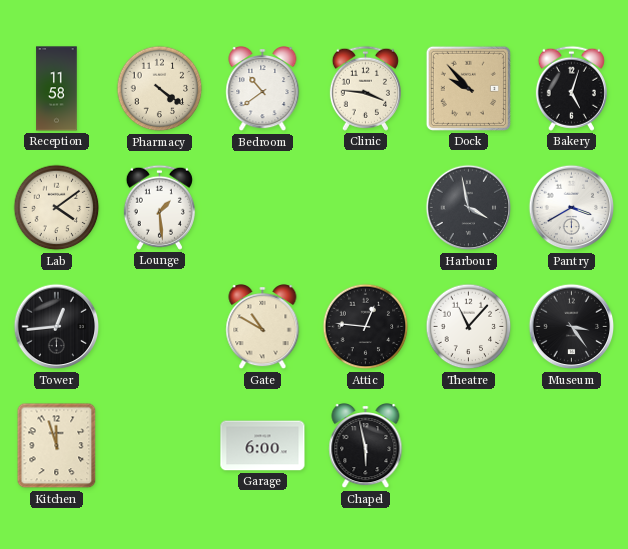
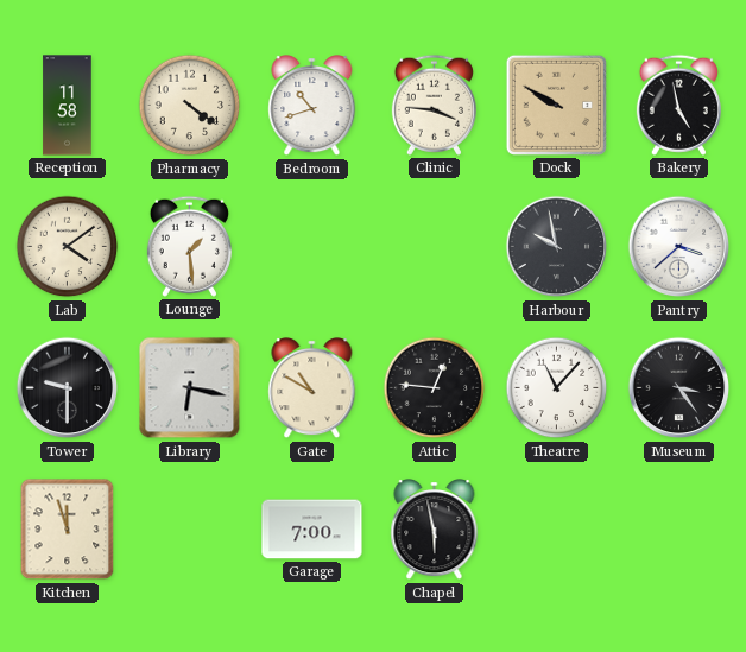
Bedroom: 10:39 -> 10:42
Dock: 9:53 -> 9:50
Bakery: 5:03 -> 4:58
Harbour: 3:58 -> 9:58
Pantry: 3:40 -> 3:38
Tower: 12:44 -> 9:30
Library: none -> 6:17
Garage: 6:00 -> 7:00
